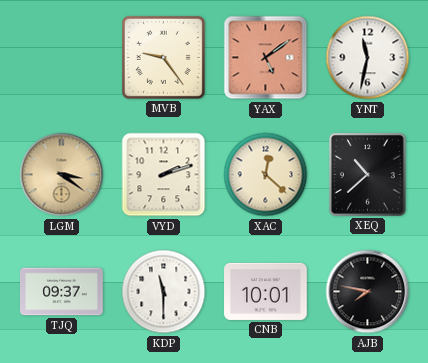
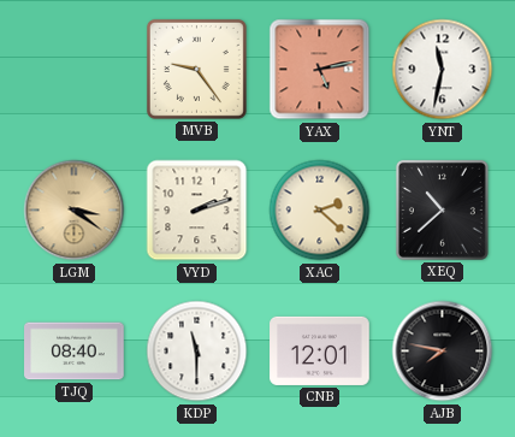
YAX: 5:09 -> 5:13
XAC: 12:22 -> 2:22
TJQ: 09:37 -> 08:40
CNB: 10:01 -> 12:01
